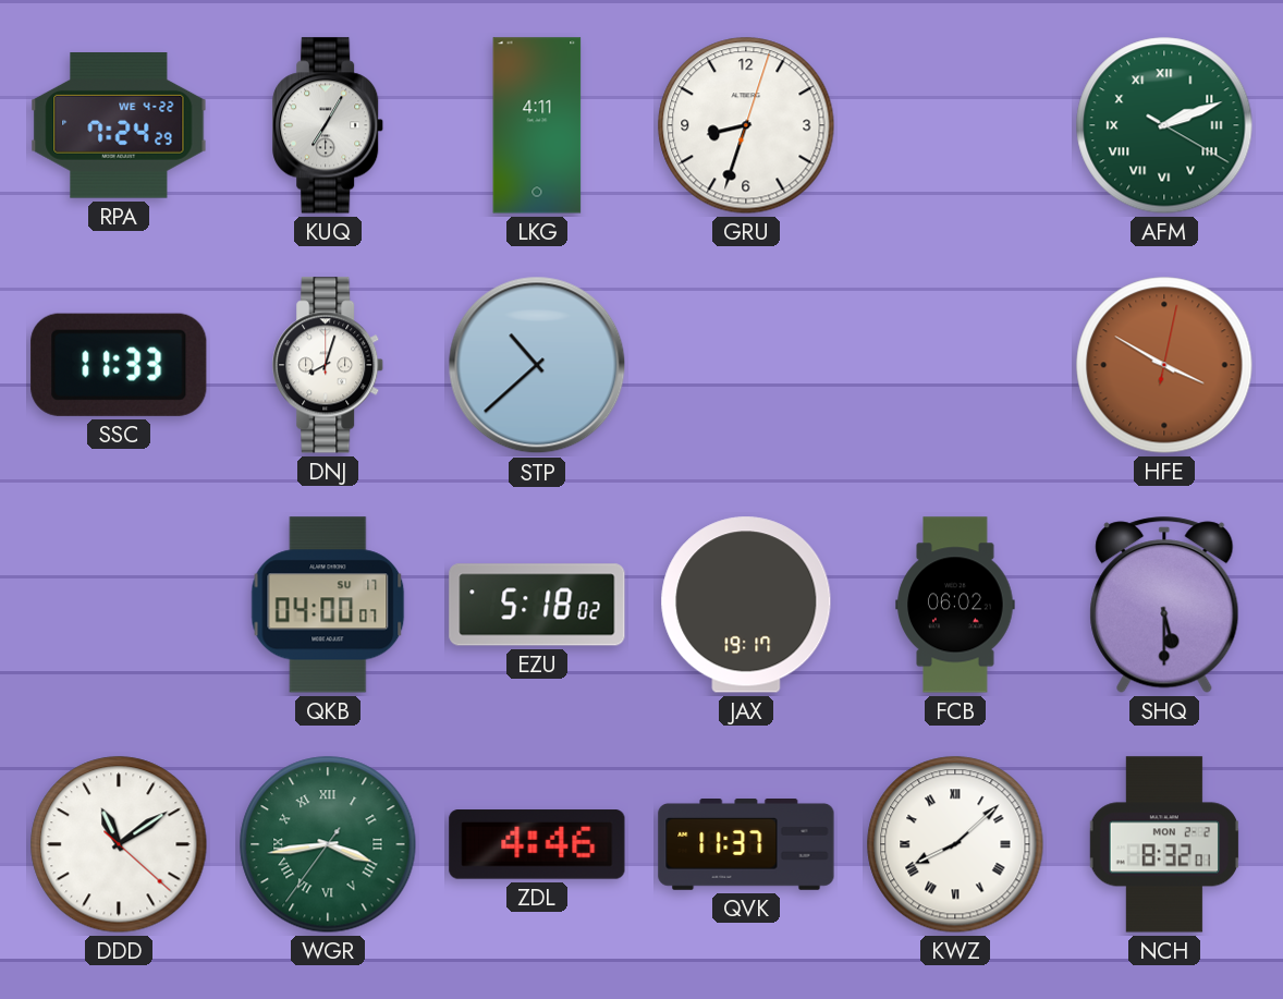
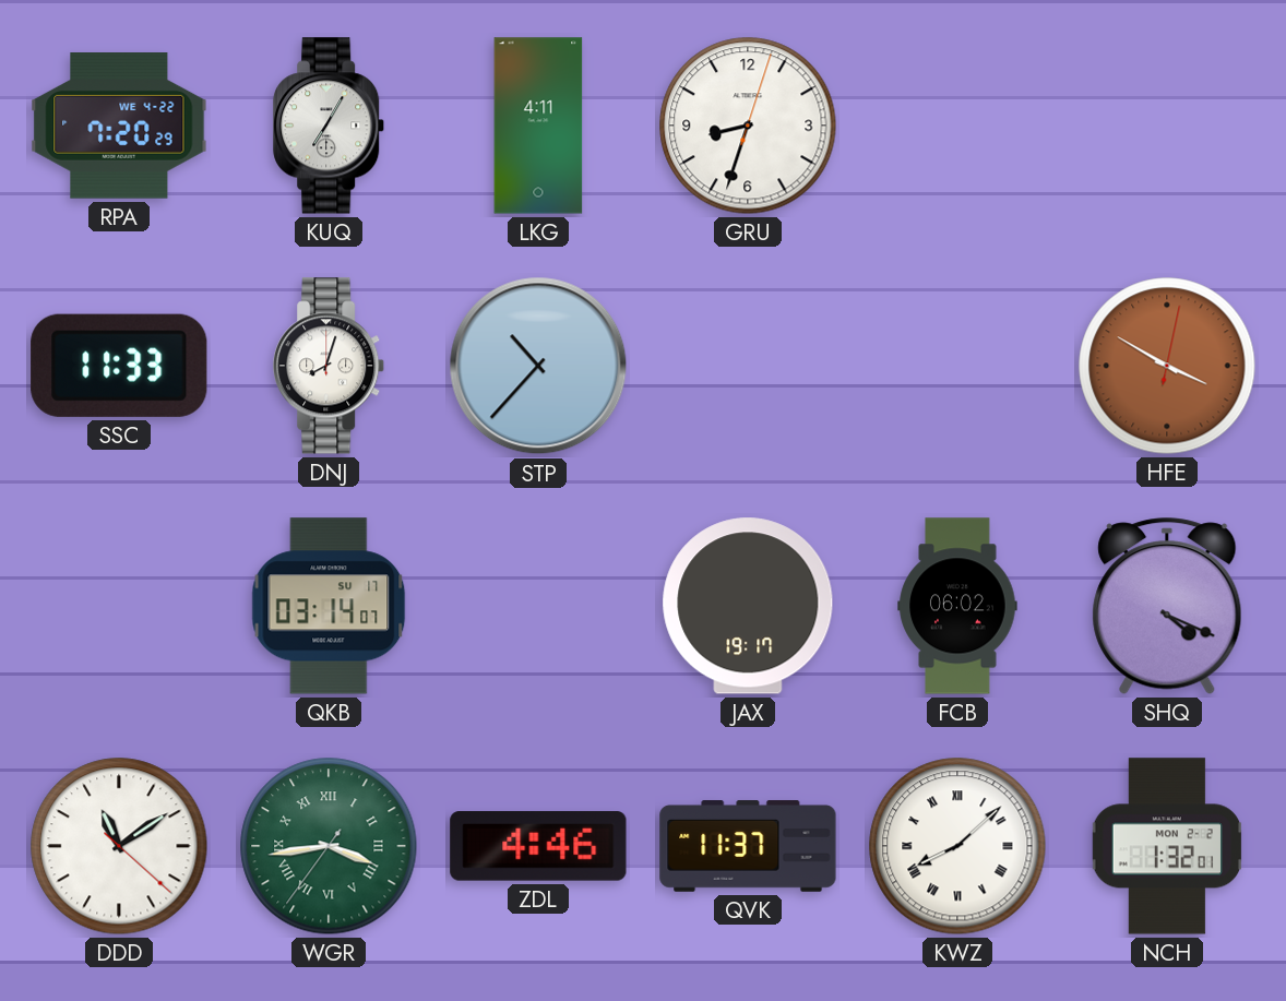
RPA: 7:24 -> 7:20
AFM: 2:11 -> none
STP: 10:38 -> 10:37
QKB: 04:00 -> 03:14
EZU: 5:18 -> none
SHQ: 5:30 -> 4:19
NCH: 8:32 -> 1:32
